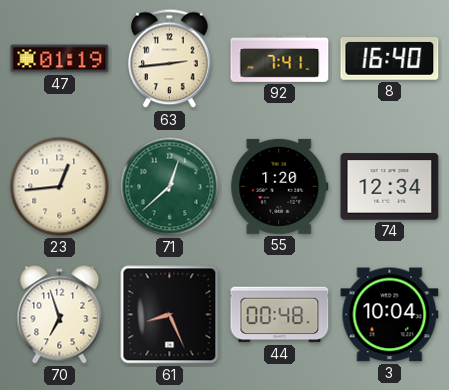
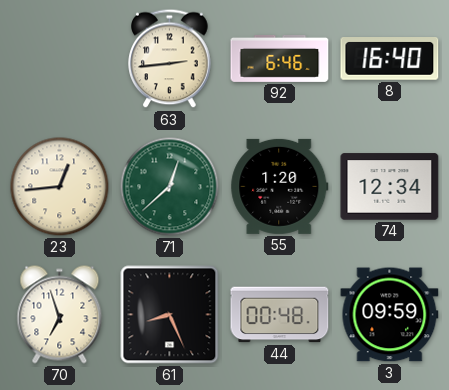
47: 01:19 -> none
92: 7:41 -> 6:46
3: 10:04 -> 09:59
